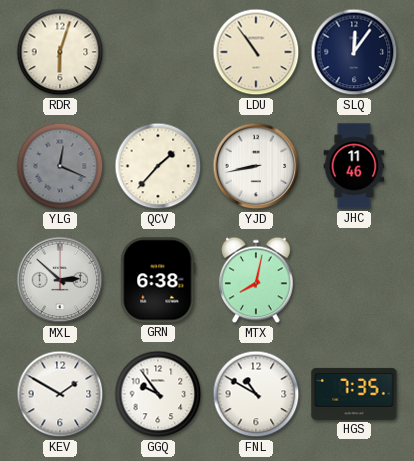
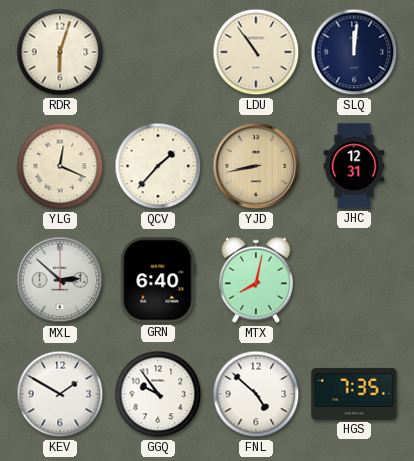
SLQ: 12:06 -> 12:01
YLG dial: grey -> cream
YJD dial: white -> champagne
JHC: 11:46 -> 12:31
GRN: 6:38 -> 6:40
FNL: 10:50 -> 4:52
